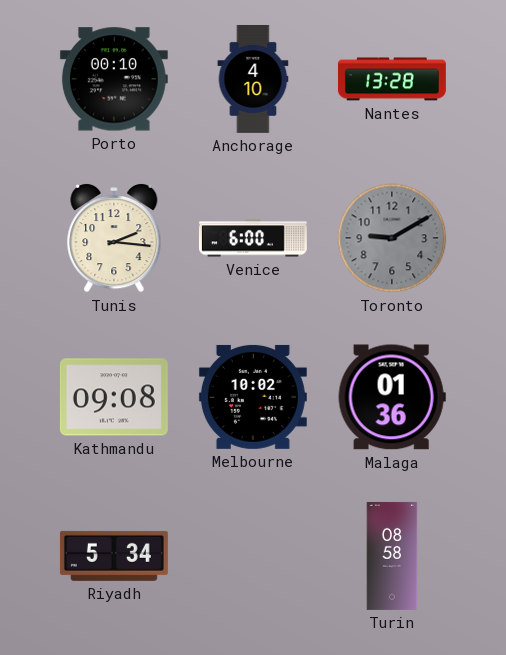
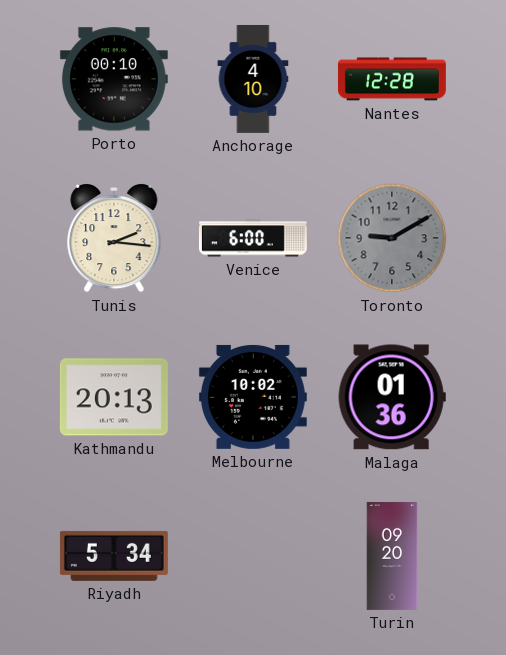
Nantes: 13:28 -> 12:28
Kathmandu: 09:08 -> 20:13
Turin: 08:58 -> 09:20
